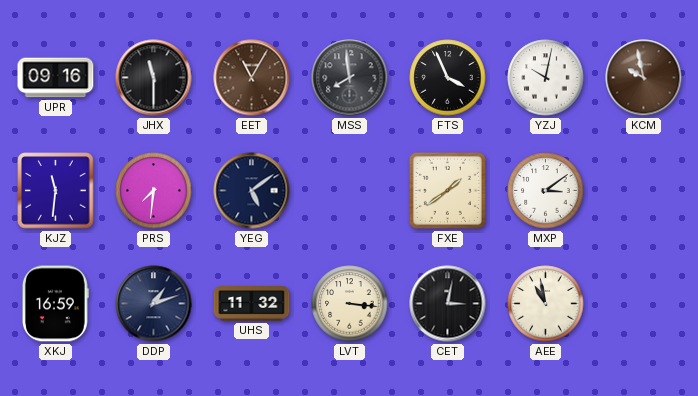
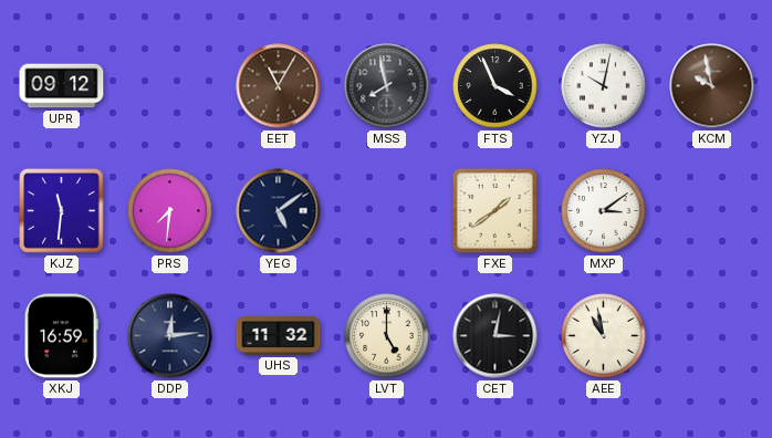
UPR: 09:16 -> 09:12
JHX: 11:30 -> none
MSS: 7:59 -> 7:58
DDP: 1:12 -> 12:14
LVT: 3:16 -> 5:00
